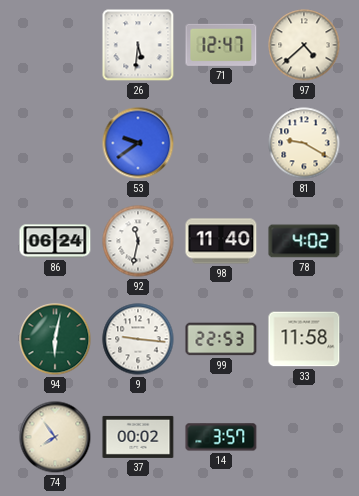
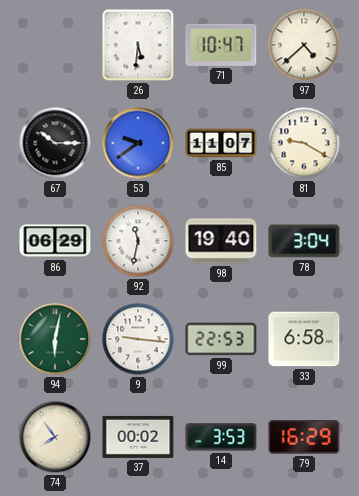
71: 12:47 -> 10:47
67: none -> 10:15
85: none -> 11:07
86: 06:24 -> 06:29
98: 11:40 -> 19:40
78: 4:02 -> 3:04
33: 11:58 -> 6:58
14: 3:57 -> 3:53
79: none -> 16:29
